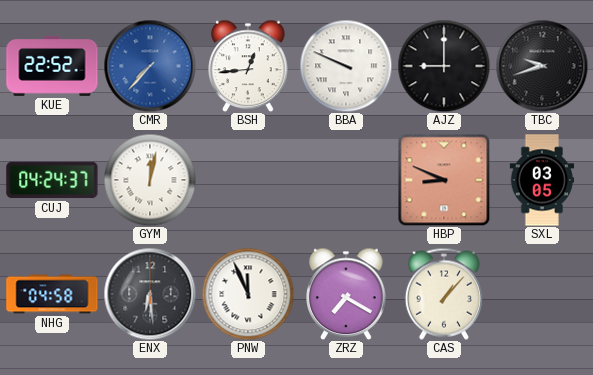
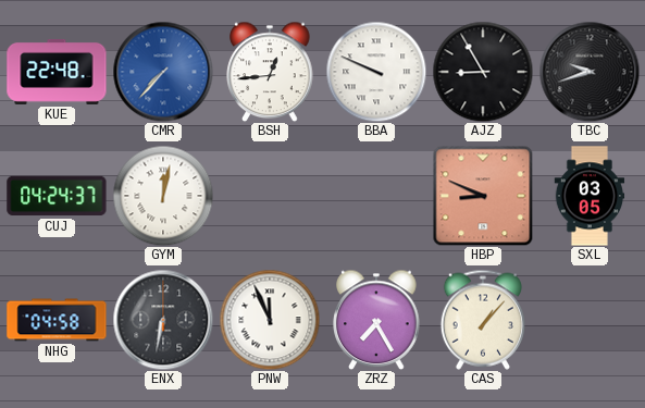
KUE: 22:52 -> 22:48
AJZ: 9:00 -> 8:55
ENX: 6:29 -> 6:32
ZRZ: 7:20 -> 7:25
